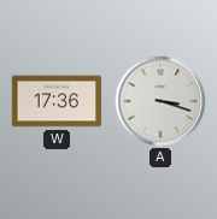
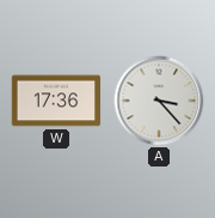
A: 3:18 -> 3:23
